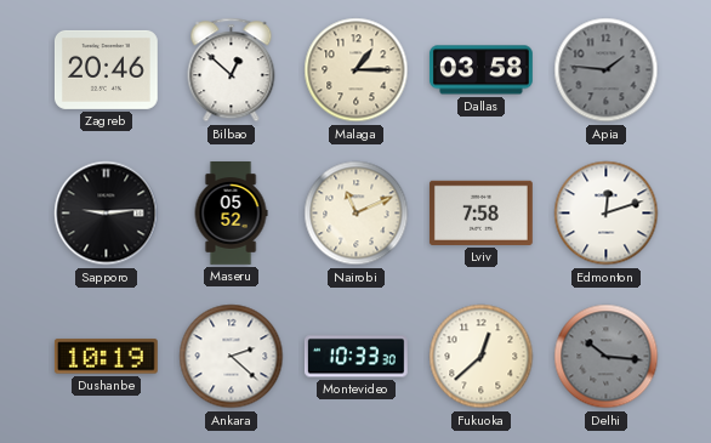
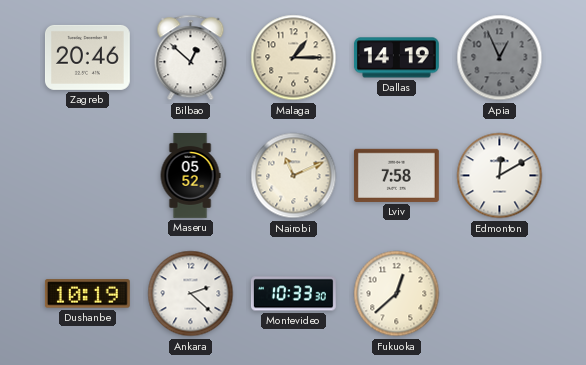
Dallas: 03:58 -> 14:19
Apia: 1:46 -> 12:56
Sapporo: 9:14 -> none
Edmonton: 12:12 -> 12:10
Delhi: 10:16 -> none
